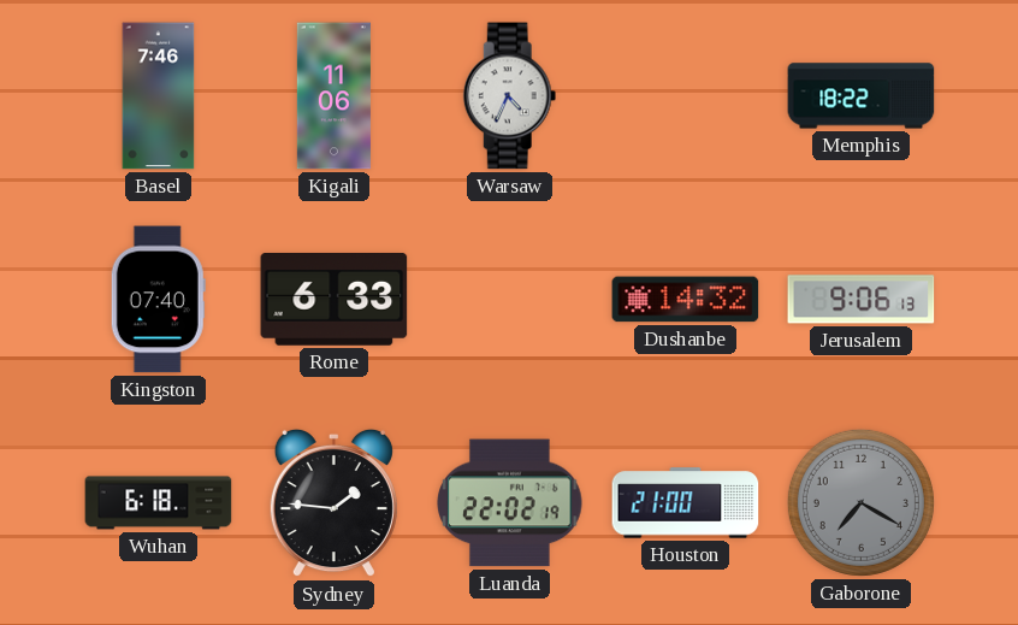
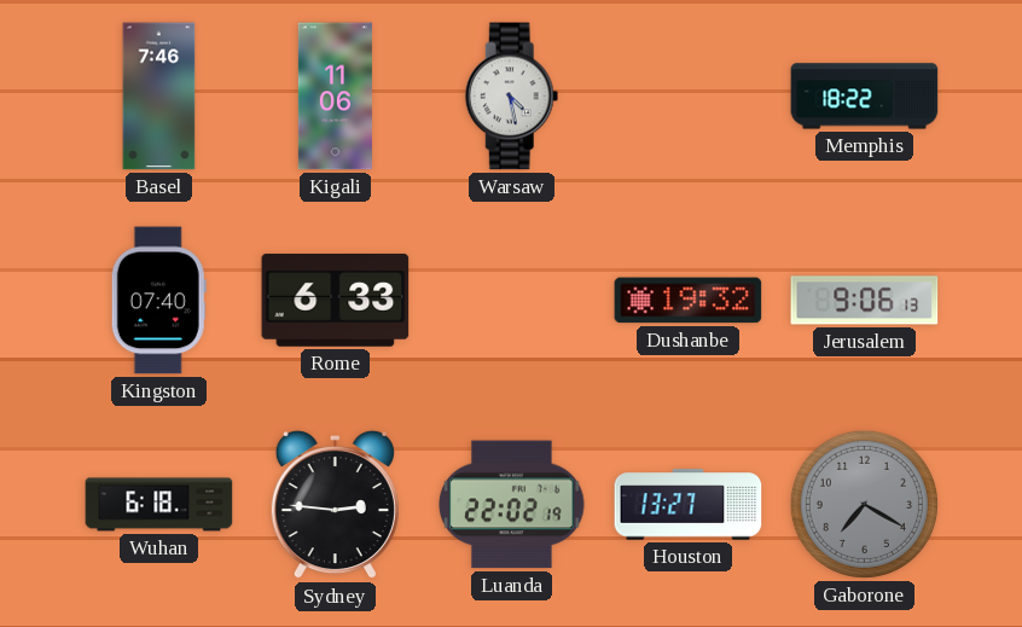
Warsaw: 4:34 -> 4:28
Dushanbe: 14:32 -> 19:32
Sydney: 1:46 -> 2:46
Houston: 21:00 -> 13:27
